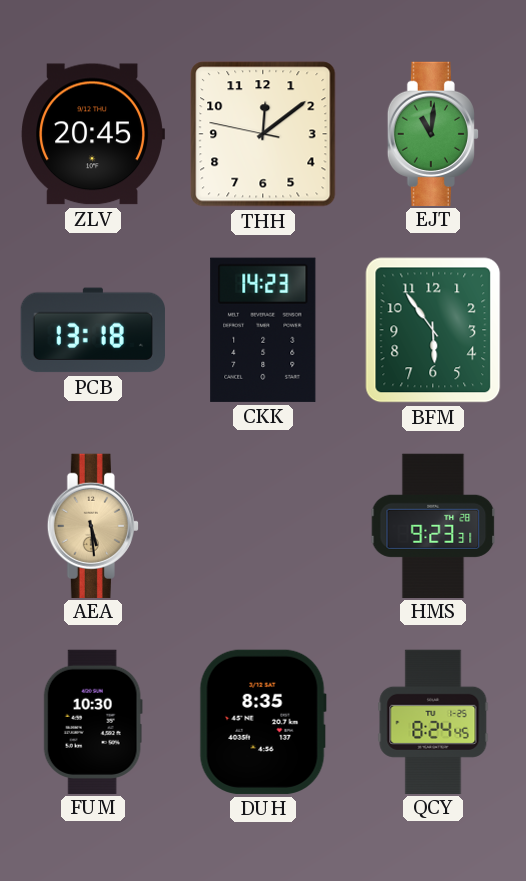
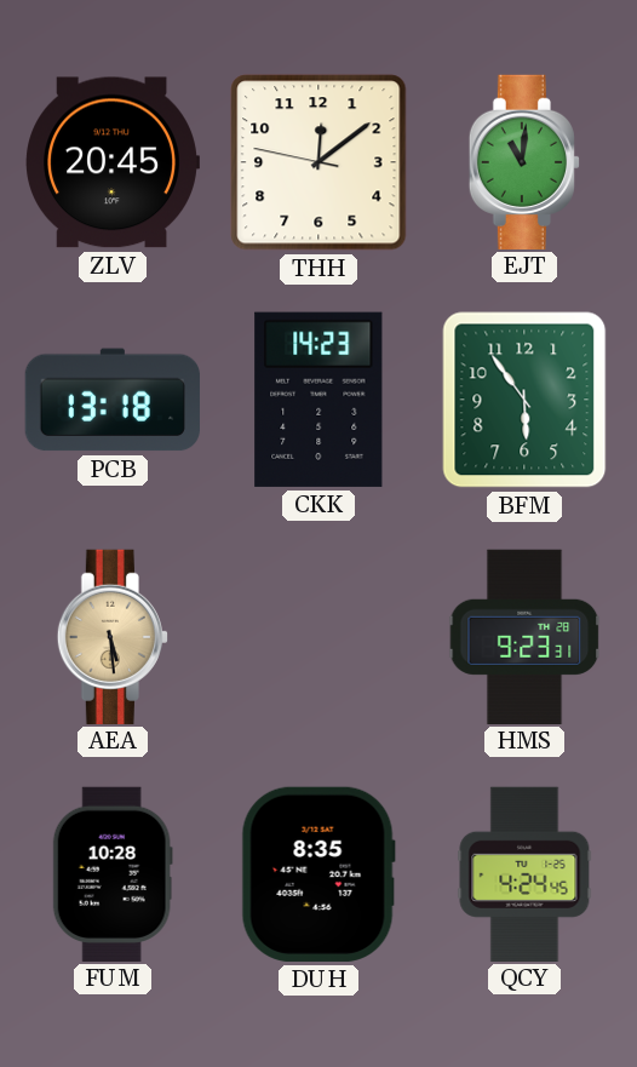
FUM: 10:30 -> 10:28
QCY: 8:24 -> 4:24
